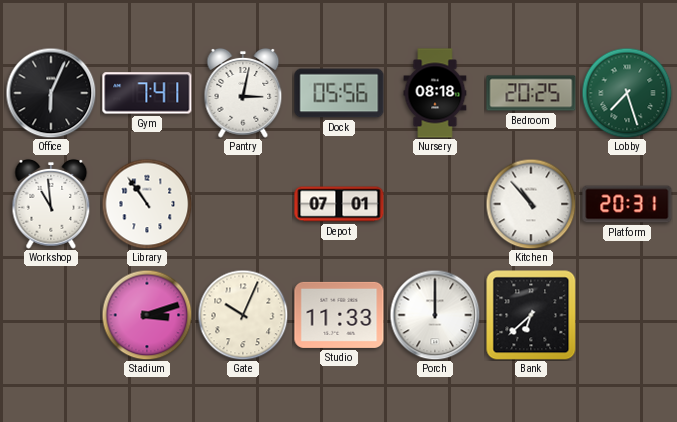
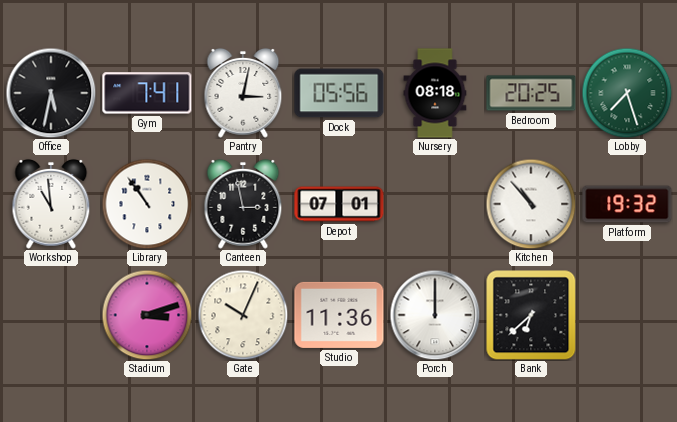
Office: 6:04 -> 5:32
Canteen: none -> 2:58
Platform: 20:31 -> 19:32
Studio: 11:33 -> 11:36
